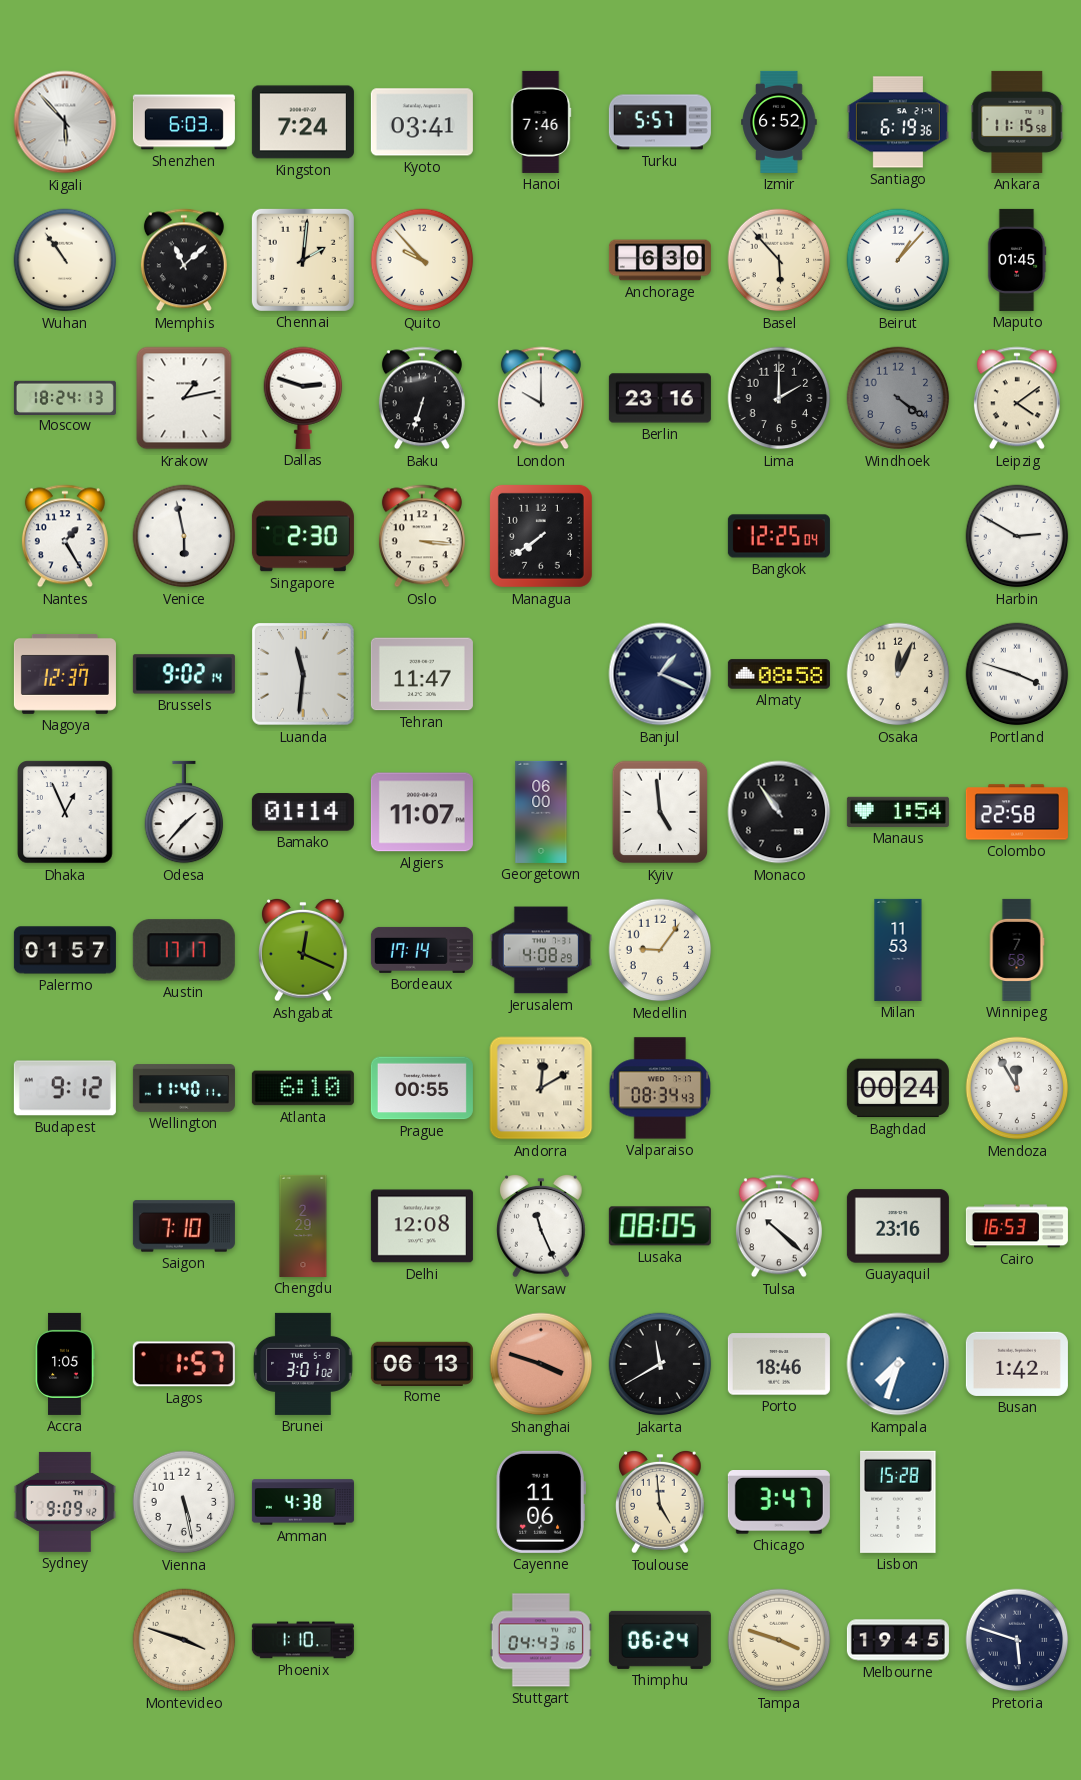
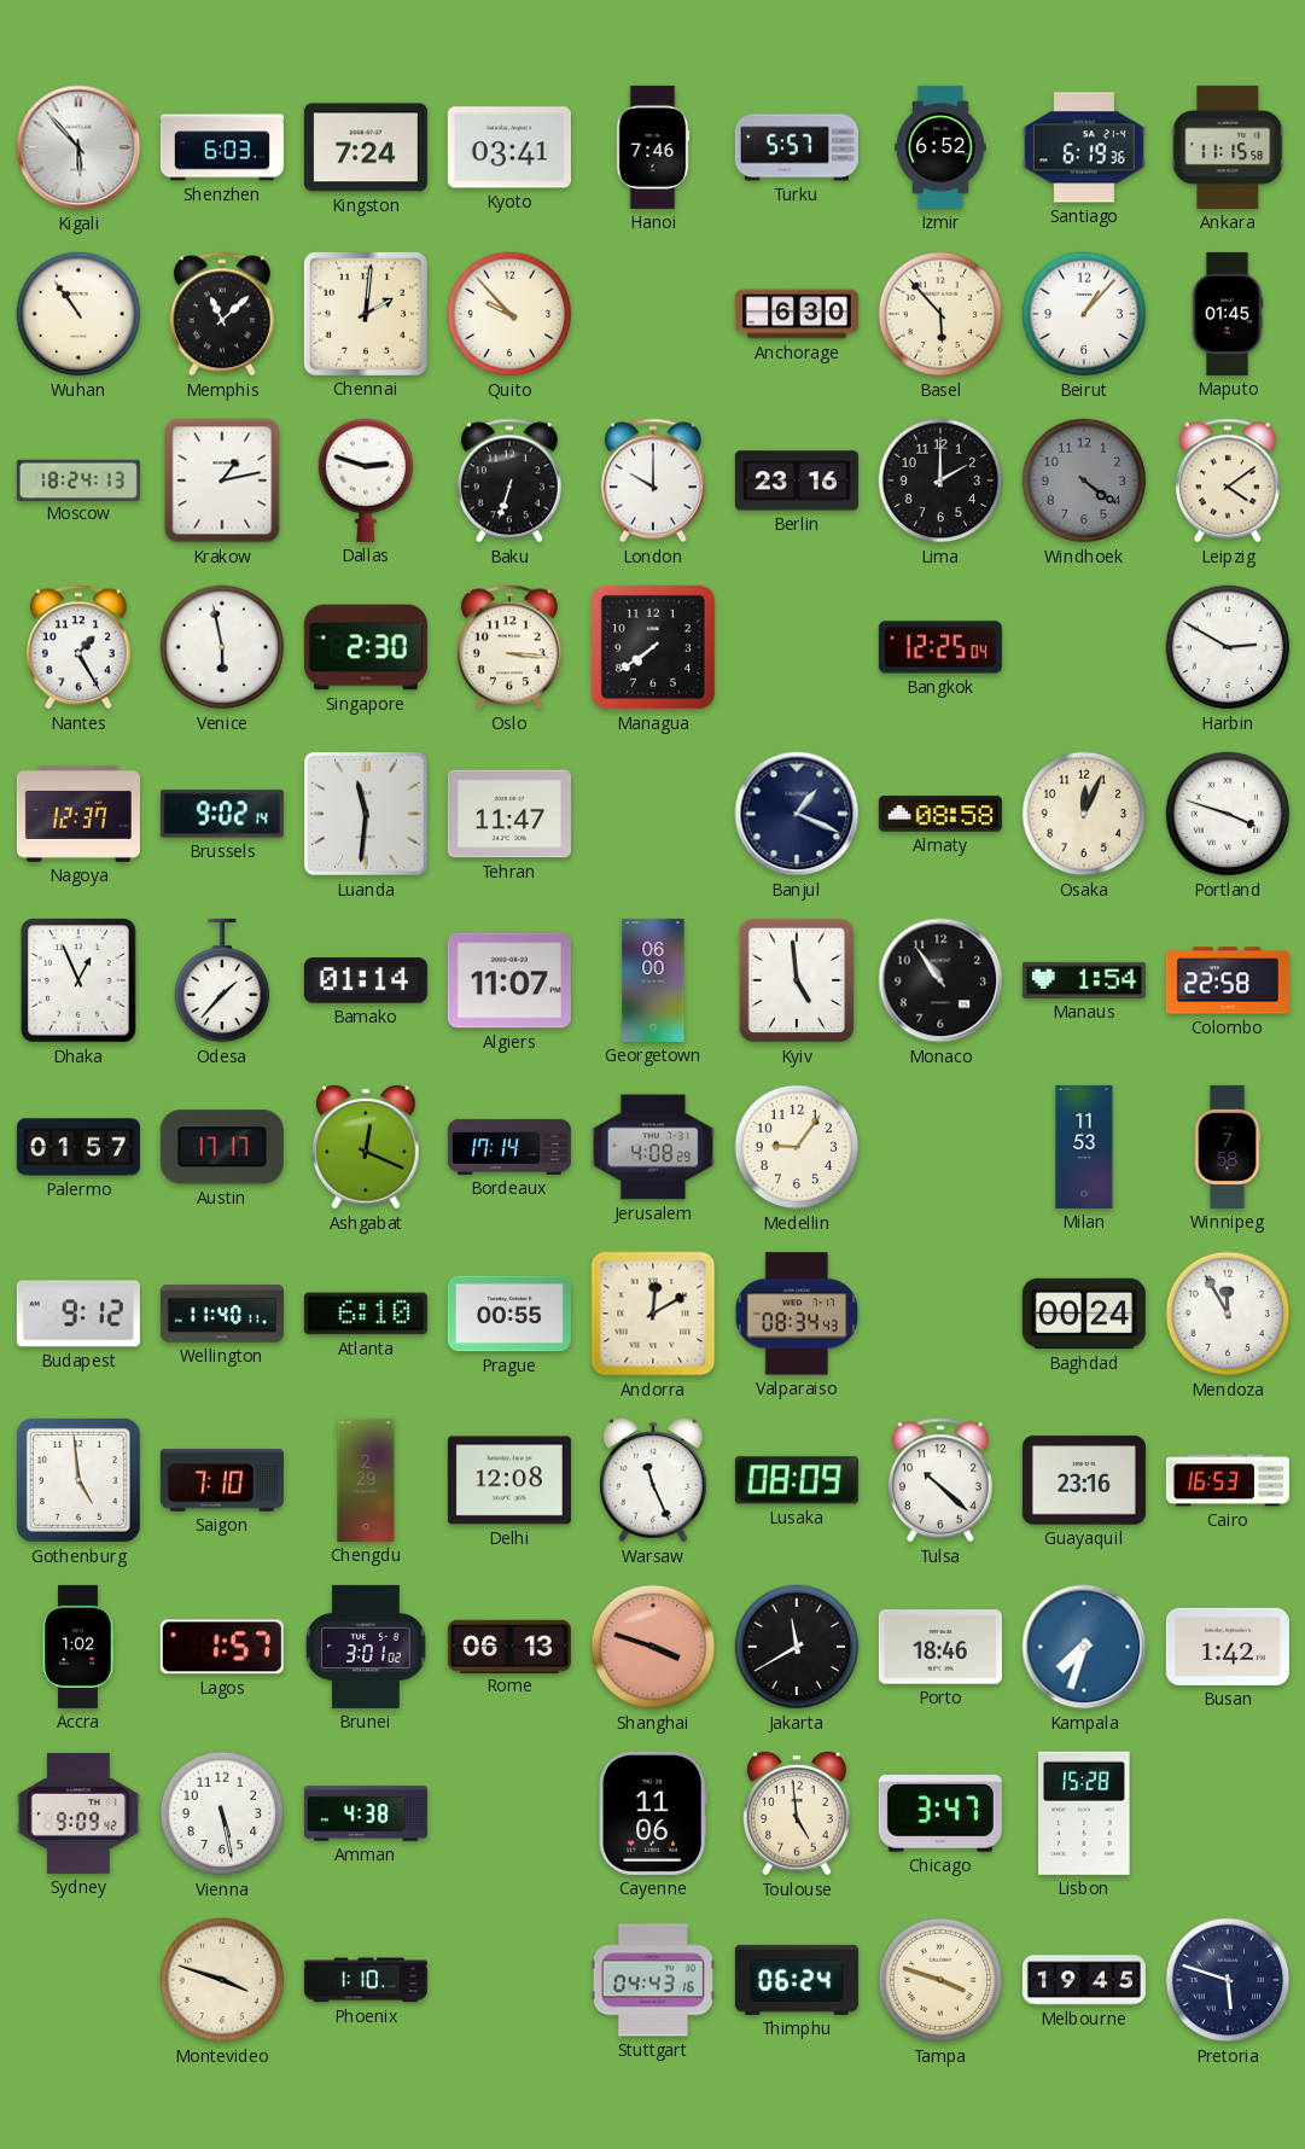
Gothenburg: none -> 4:59
Lusaka: 08:05 -> 08:09
Accra: 1:05 -> 1:02
